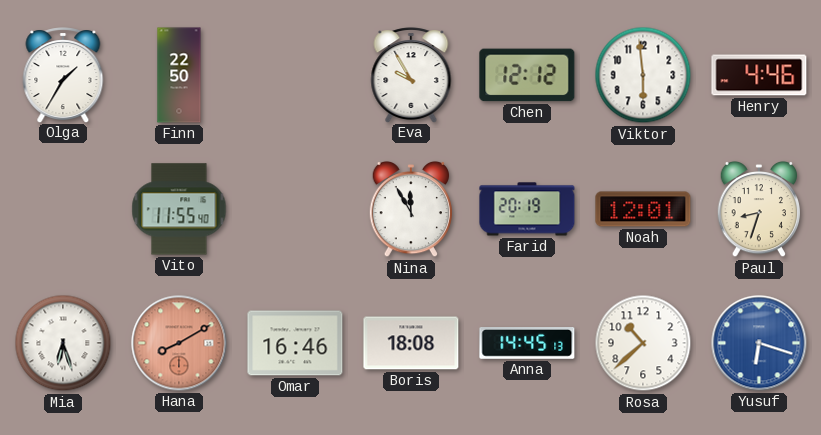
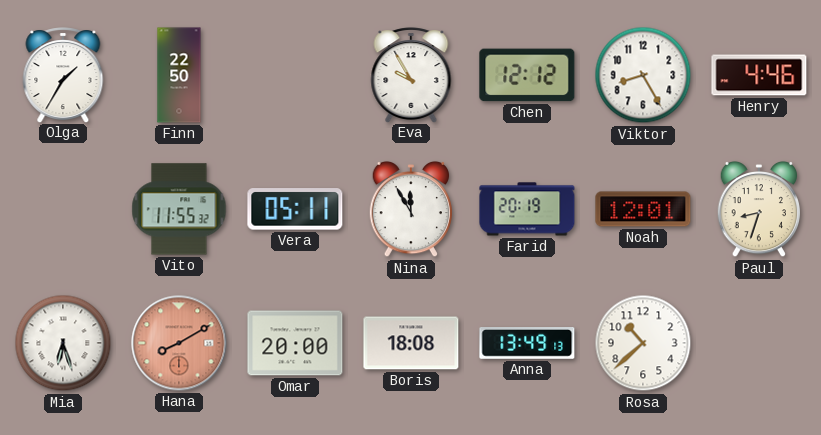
Viktor: 5:59 -> 8:25
Vito: 11:55:40 -> 11:55:32
Vera: none -> 05:11
Omar: 16:46 -> 20:00
Anna: 14:45 -> 13:49
Yusuf: 6:18 -> none
